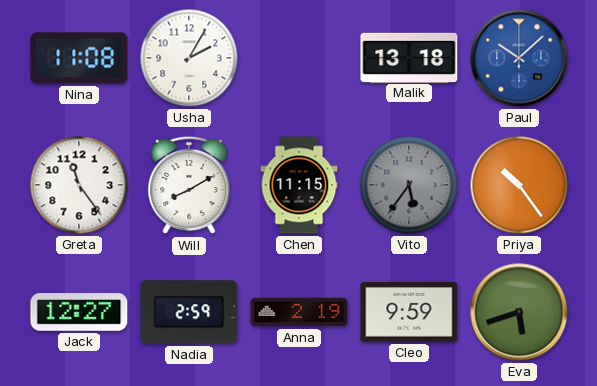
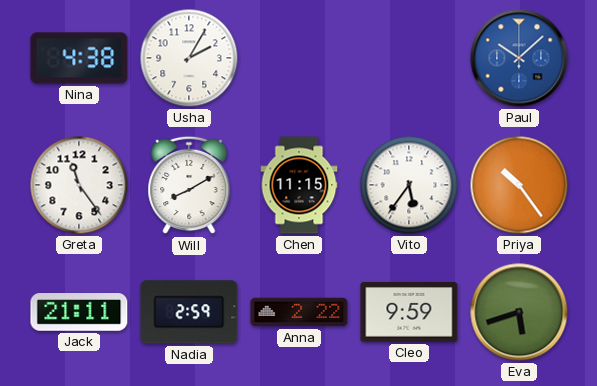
Nina: 11:08 -> 4:38
Malik: 13:18 -> none
Vito dial: grey -> white
Jack: 12:27 -> 21:11
Anna: 2:19 -> 2:22
